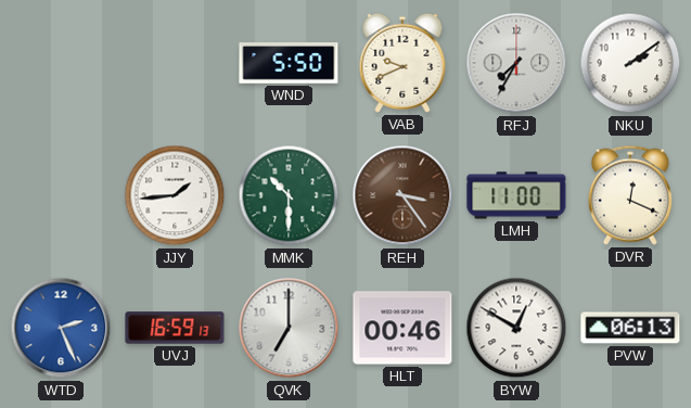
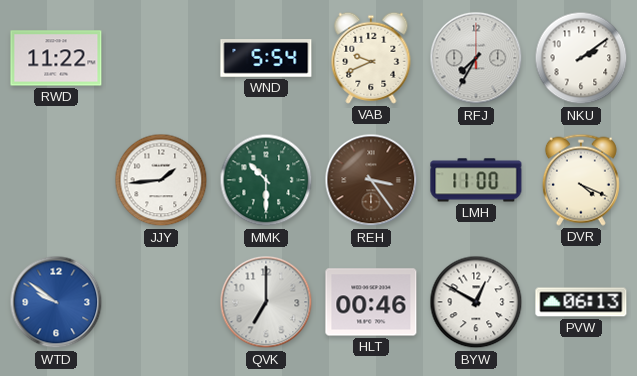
RWD: none -> 11:22
WND: 5:50 -> 5:54
DVR: 12:19 -> 4:19
WTD: 2:26 -> 9:51
UVJ: 16:59 -> none
